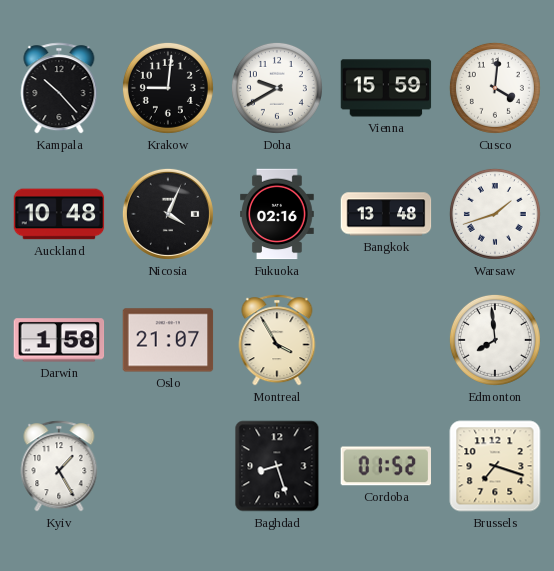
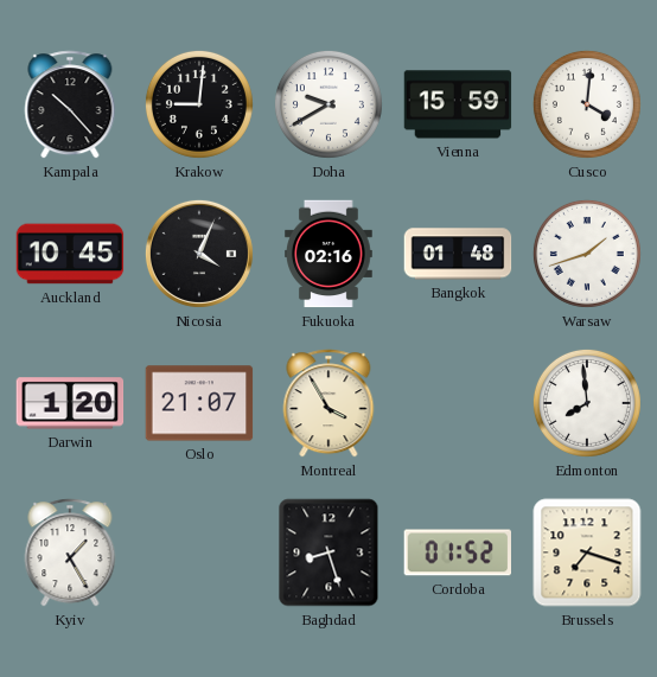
Auckland: 10:48 -> 10:45
Bangkok: 13:48 -> 01:48
Darwin: 1:58 -> 1:20
